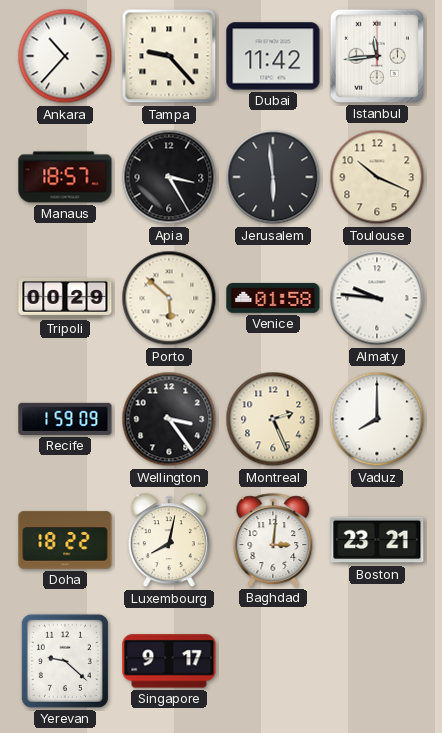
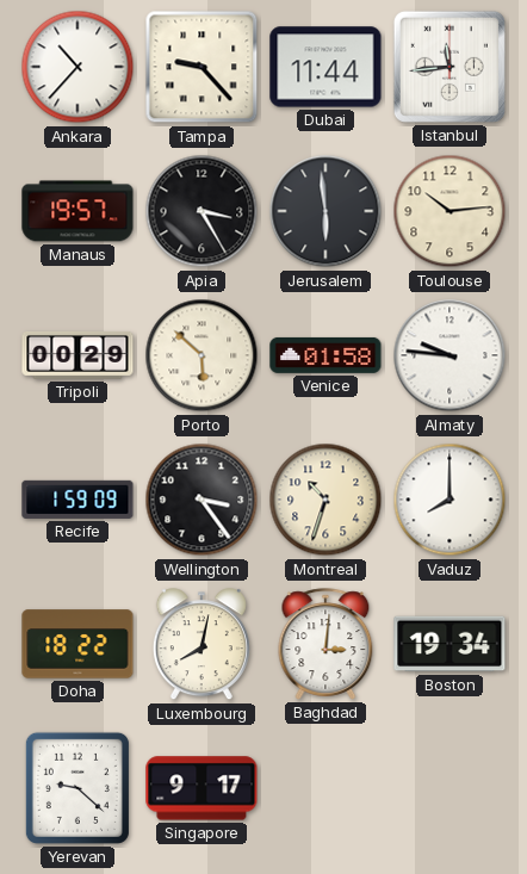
Dubai: 11:42 -> 11:44
Manaus: 18:57 -> 19:57
Toulouse: 10:19 -> 10:14
Montreal: 2:26 -> 10:33
Boston: 23:21 -> 19:34
